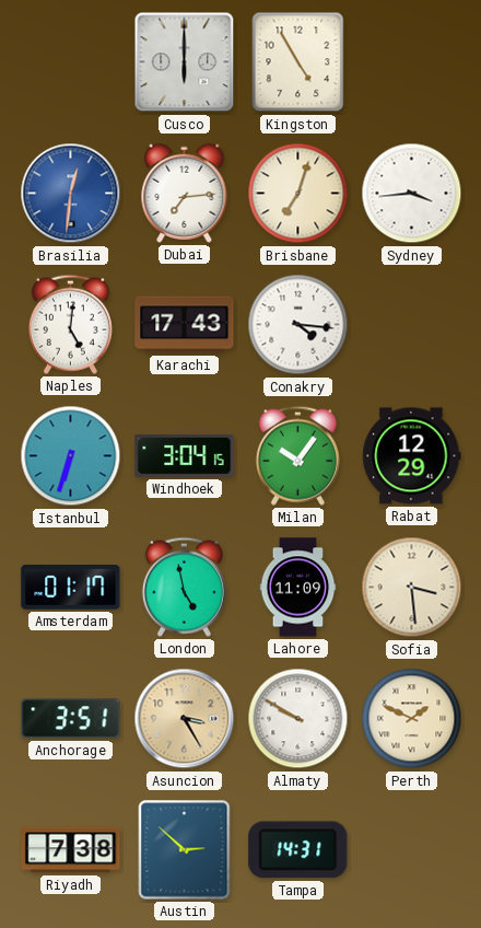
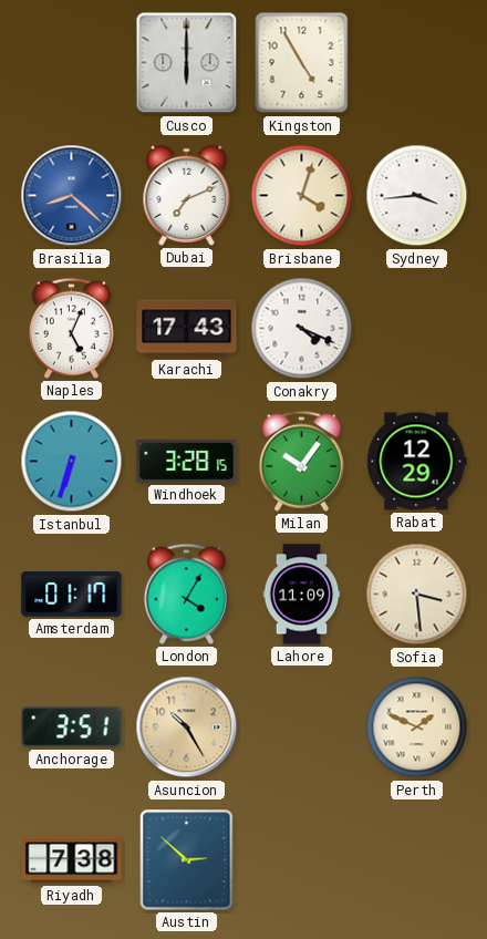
Brasilia: 12:31 -> 8:22
Dubai: 7:14 -> 7:11
Brisbane: 7:03 -> 4:03
Naples: 5:01 -> 5:04
Conakry: 4:16 -> 4:19
Windhoek: 3:04 -> 3:28
London: 4:58 -> 4:05
Asuncion: 3:25 -> 10:25
Almaty: 9:50 -> none
Tampa: 14:31 -> none
